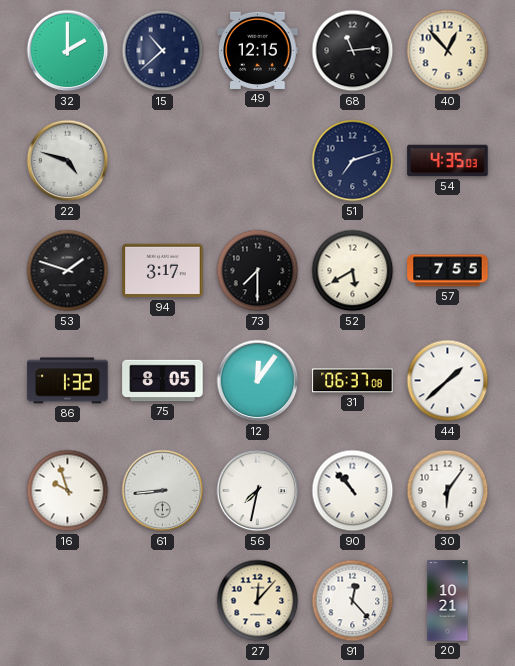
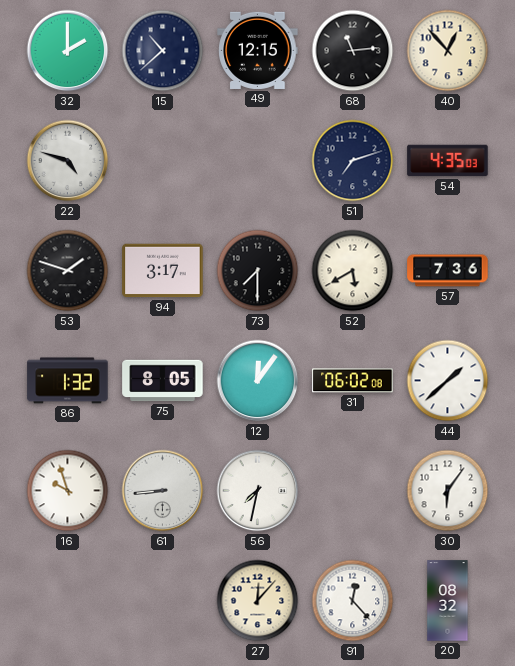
57: 7:55 -> 7:36
31: 06:37 -> 06:02
90: 10:53 -> none
20: 10:21 -> 08:32
